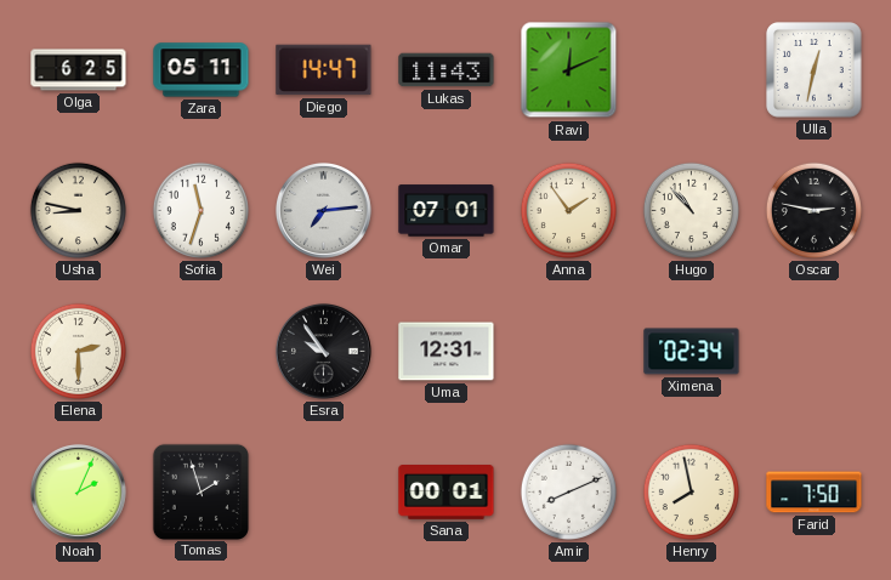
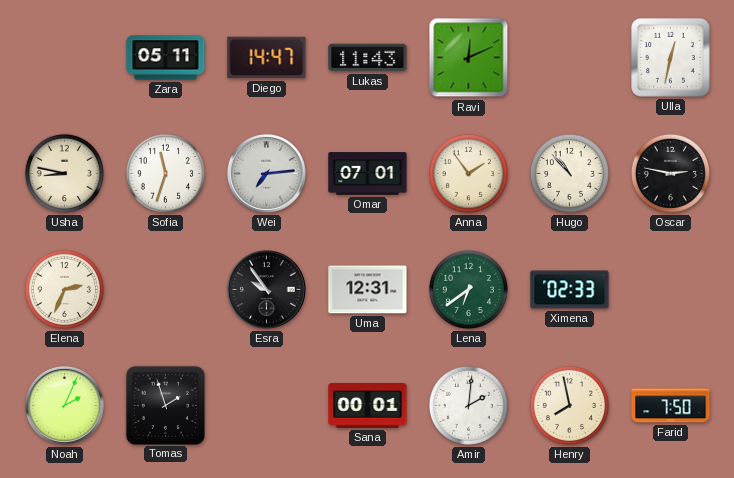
Olga: 6:25 -> none
Elena: 2:30 -> 2:34
Lena: none -> 6:39
Ximena: 02:34 -> 02:33
Amir: 8:11 -> 2:01
